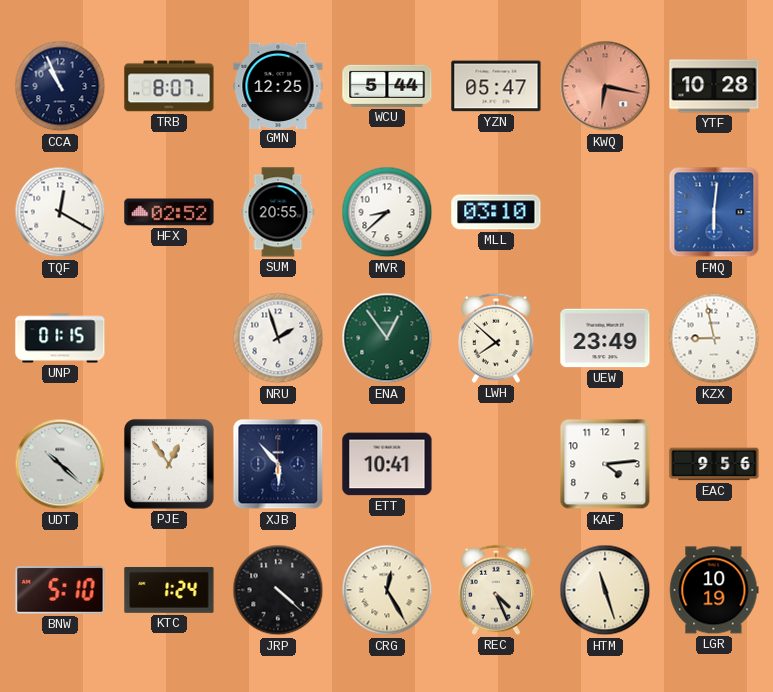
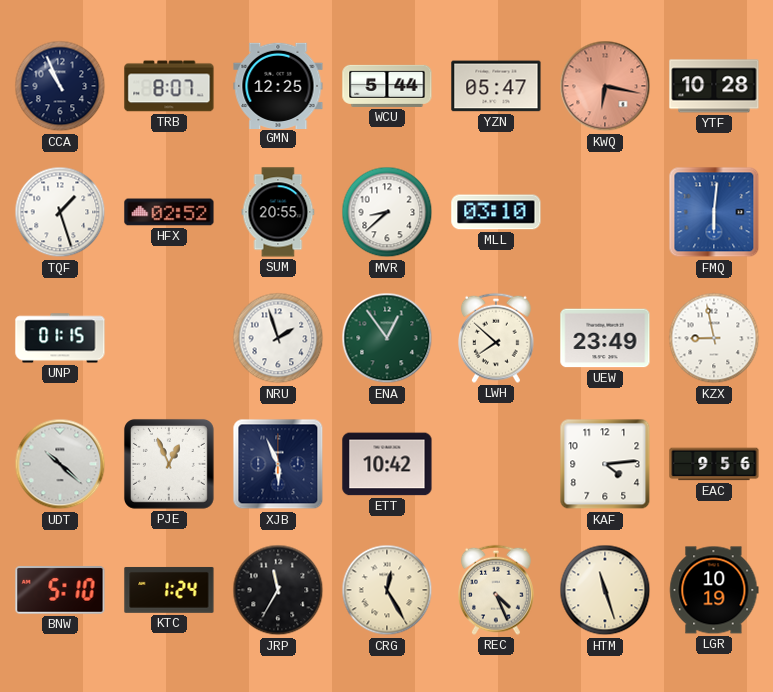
TQF: 12:20 -> 1:27
PJE: 12:54 -> 12:56
XJB: 5:53 -> 5:56
ETT: 10:41 -> 10:42
JRP: 4:22 -> 11:35
